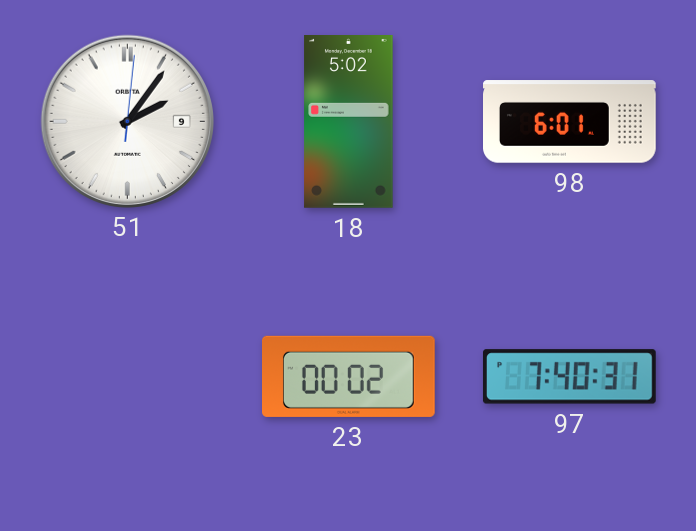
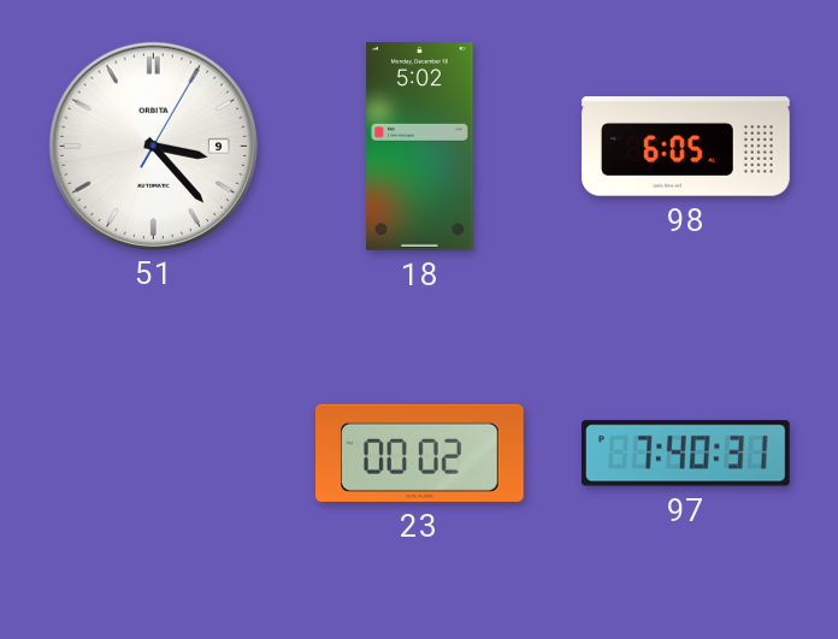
51: 2:06 -> 3:23
98: 6:01 -> 6:05
